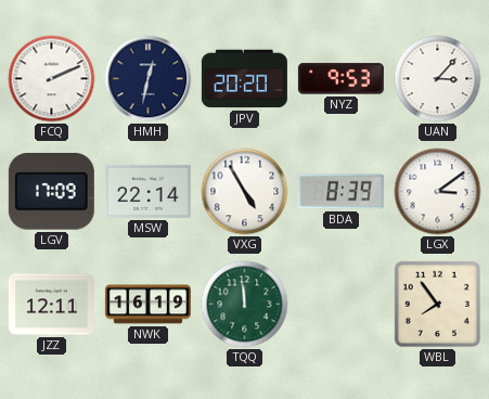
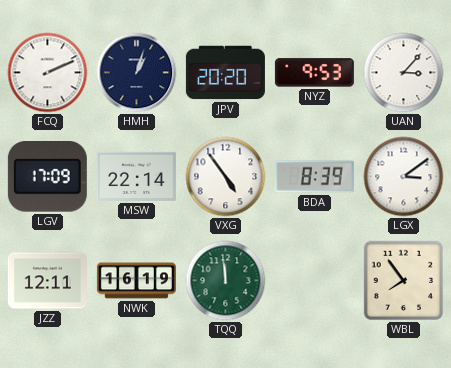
HMH: 12:32 -> 1:03
VXG: 4:55 -> 4:54
